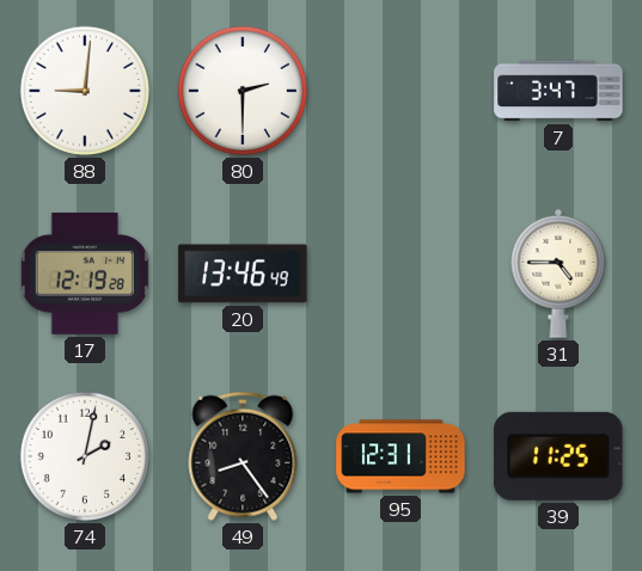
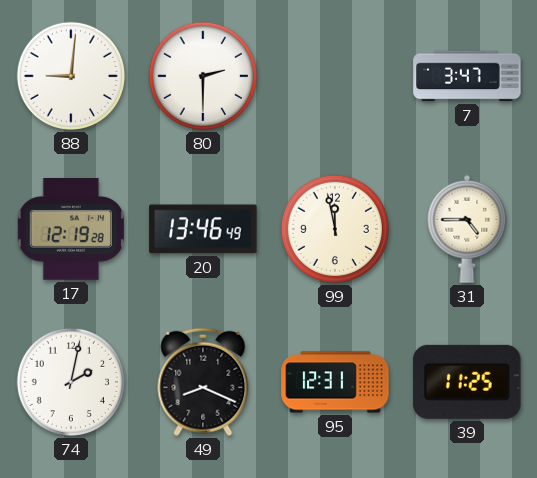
99: none -> 11:58
49: 8:24 -> 8:19
